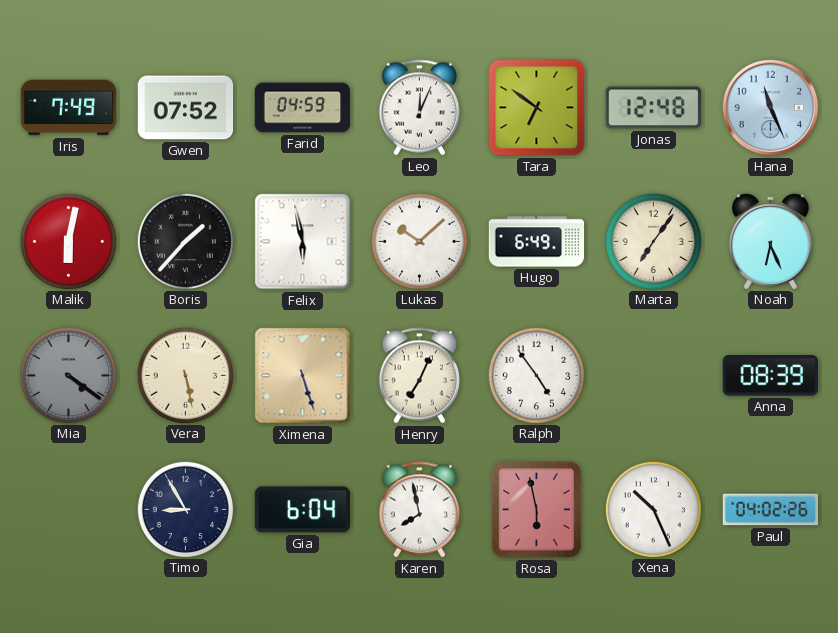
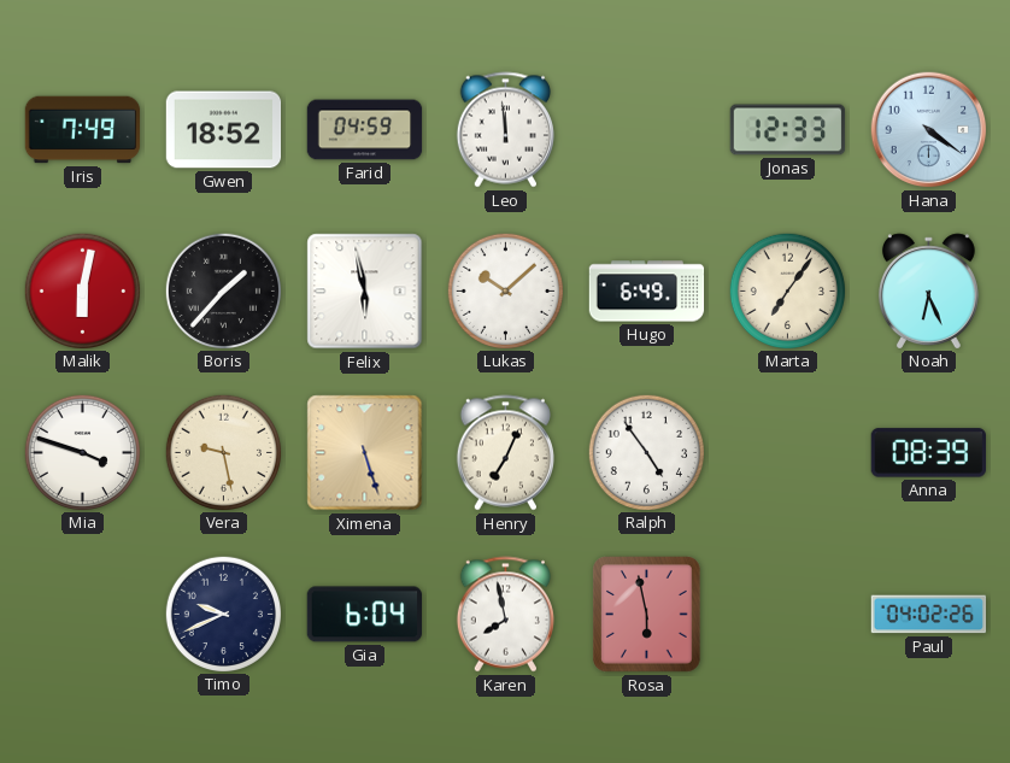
Gwen: 07:52 -> 18:52
Leo: 12:04 -> 11:59
Tara: 6:51 -> none
Jonas: 12:48 -> 12:33
Hana: 11:26 -> 4:21
Mia: 4:21 -> 3:48
Mia dial: grey -> white
Vera: 5:28 -> 9:28
Timo: 8:55 -> 9:41
Xena: 10:26 -> none
